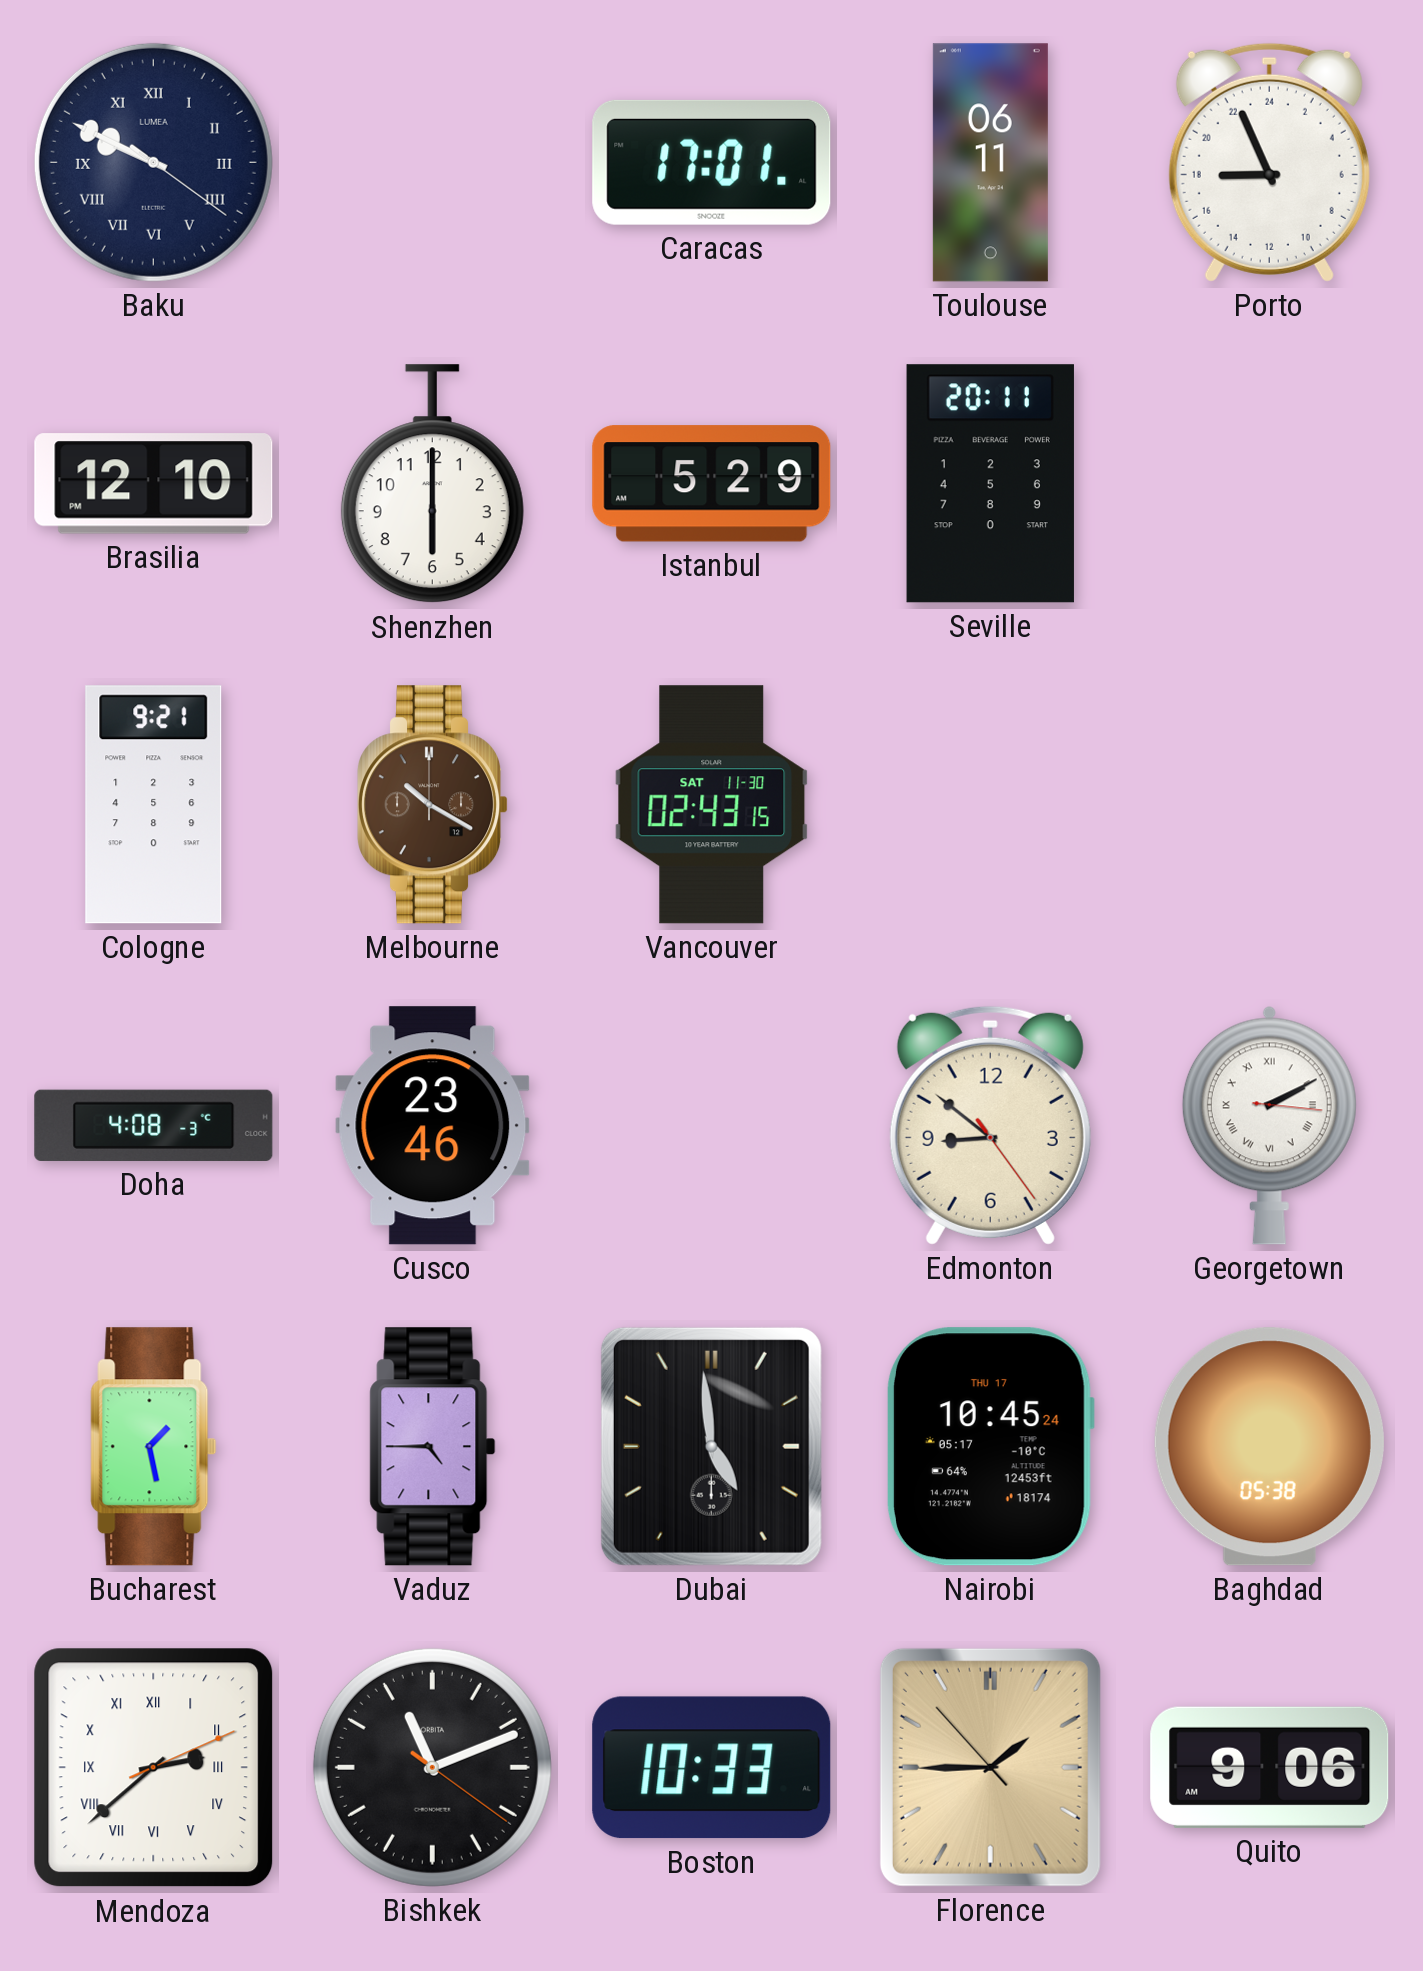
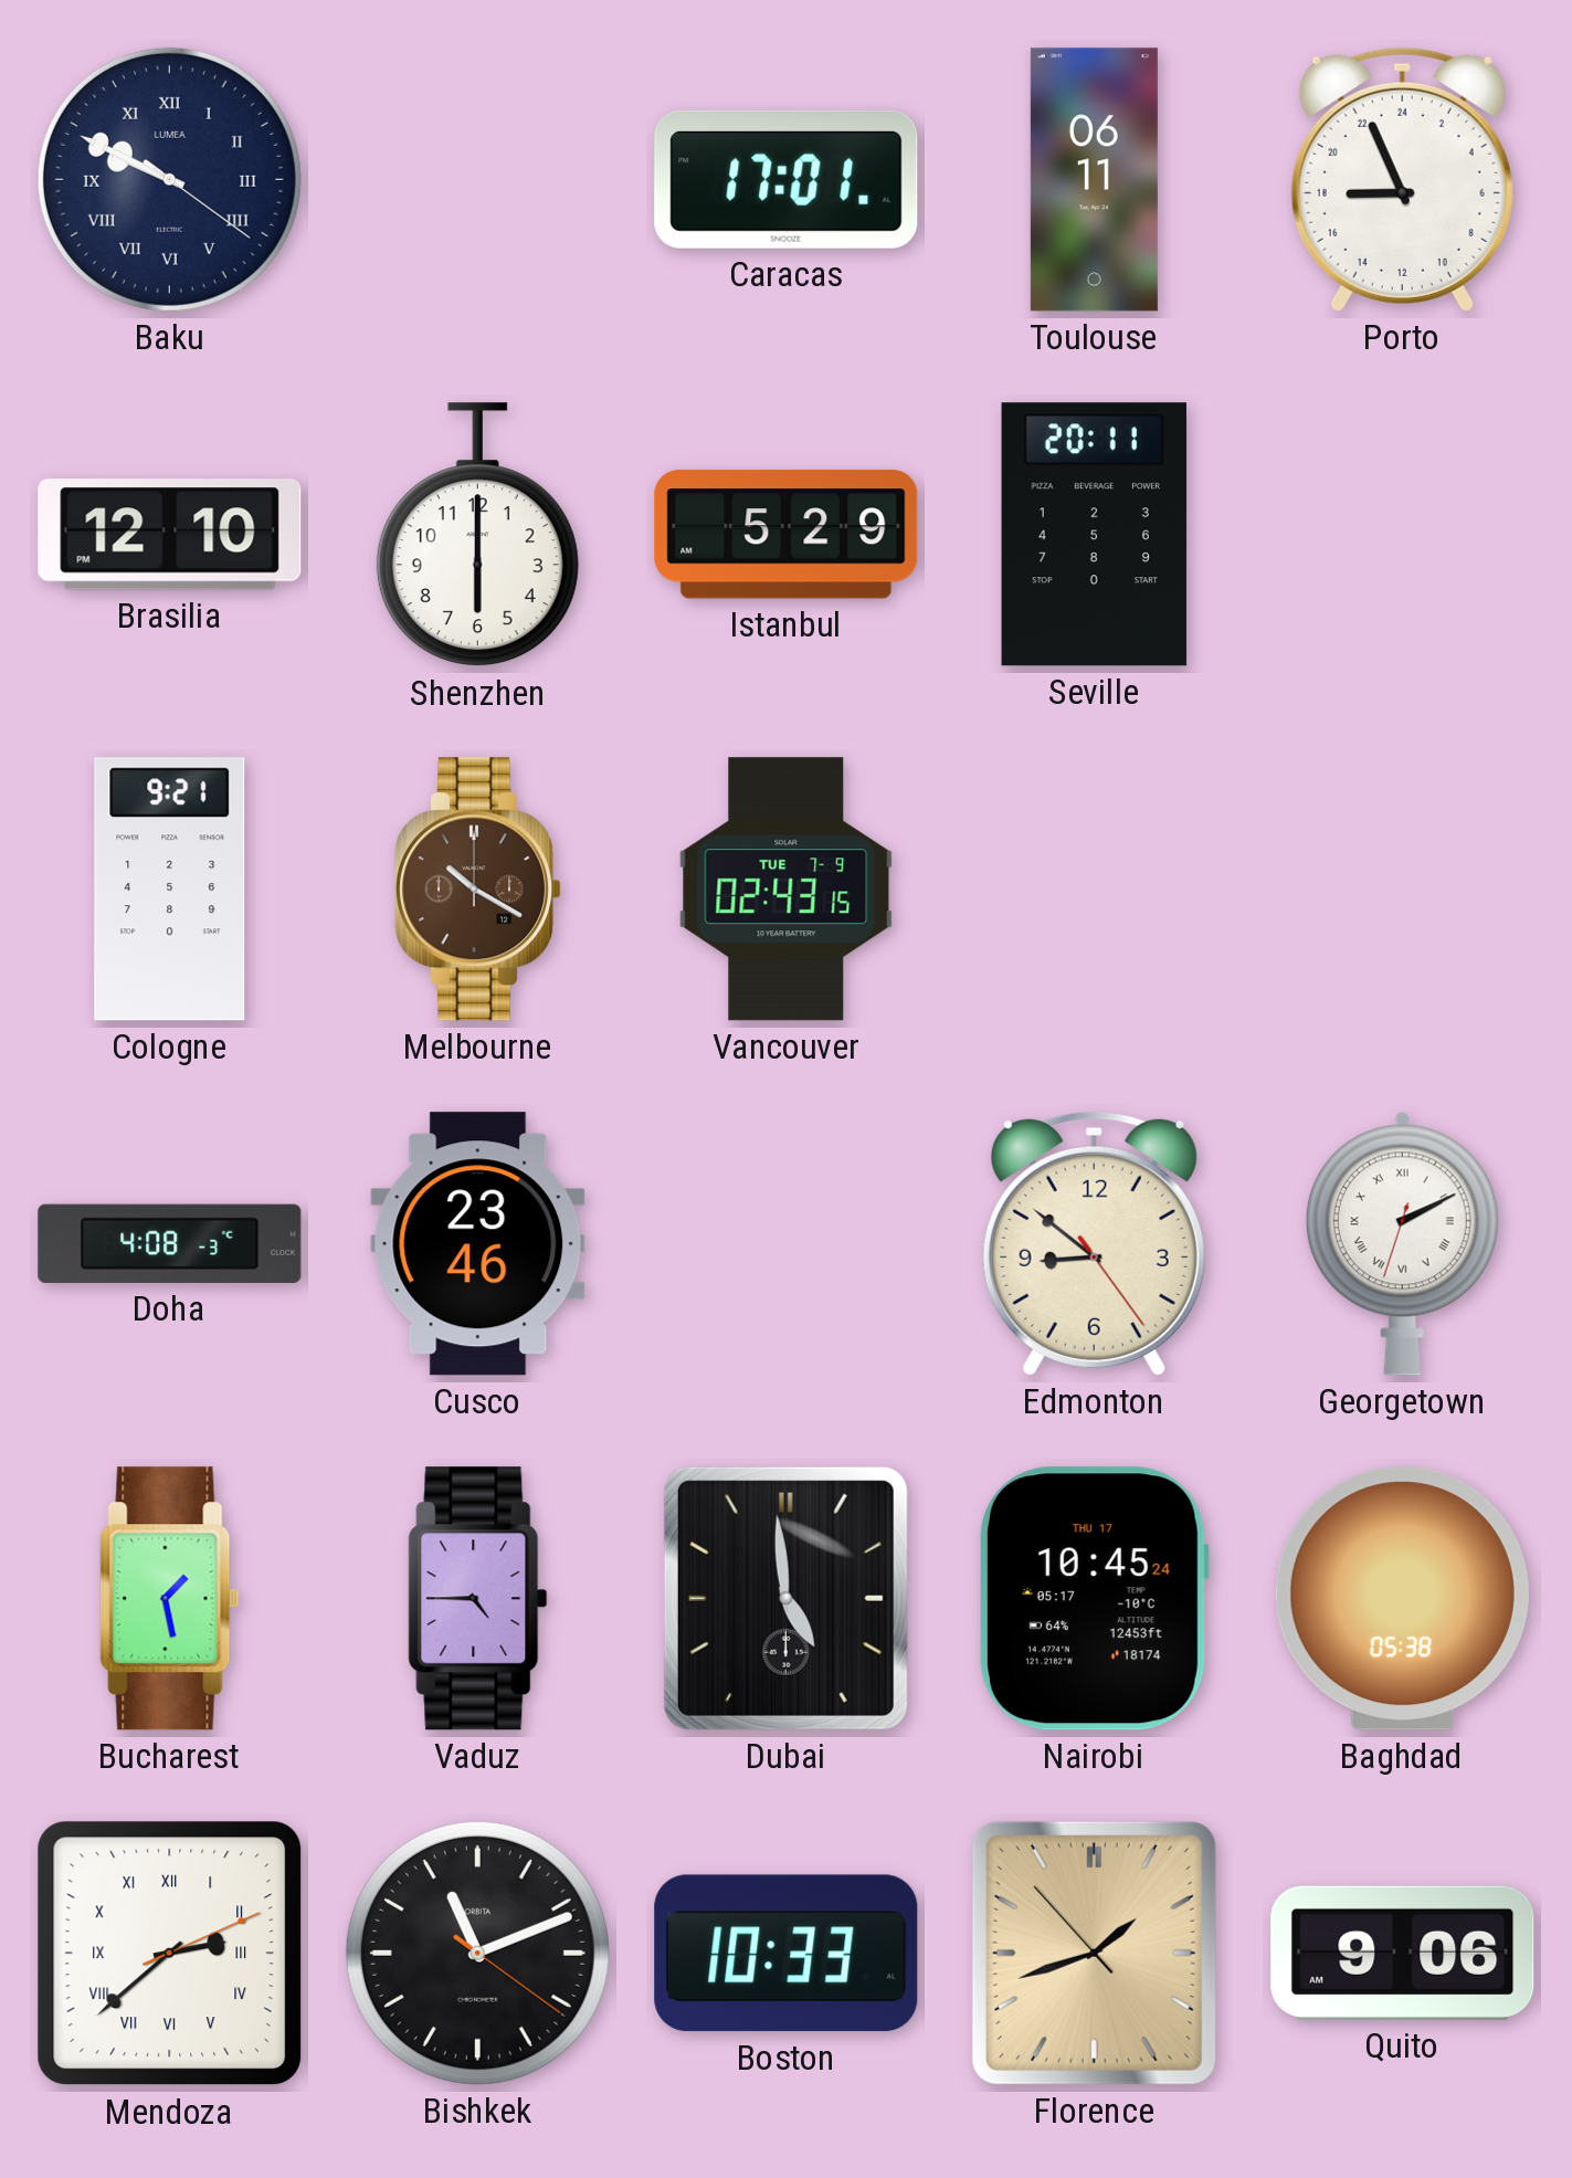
Vancouver date: SAT 11-30 -> TUE 7-9
Georgetown: 2:10:16 -> 2:10:33
Florence: 1:44 -> 1:41
